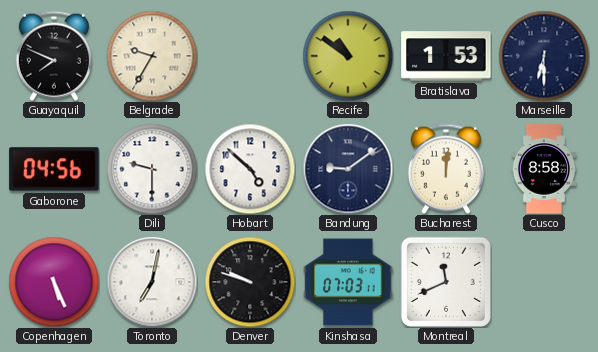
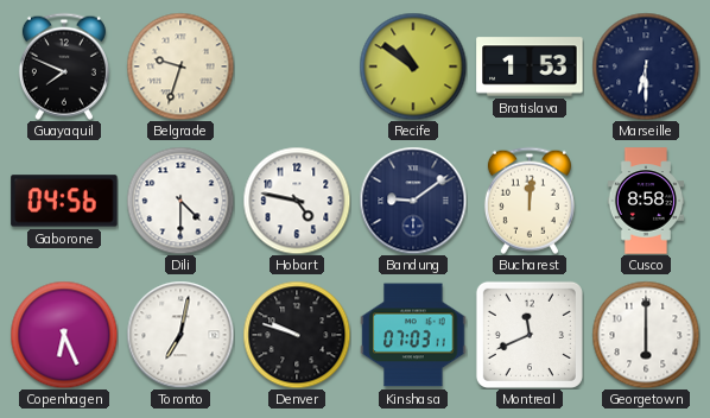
Belgrade: 9:35 -> 9:33
Dili: 9:30 -> 4:30
Hobart: 4:52 -> 4:47
Copenhagen: 5:26 -> 6:26
Georgetown: none -> 6:00
